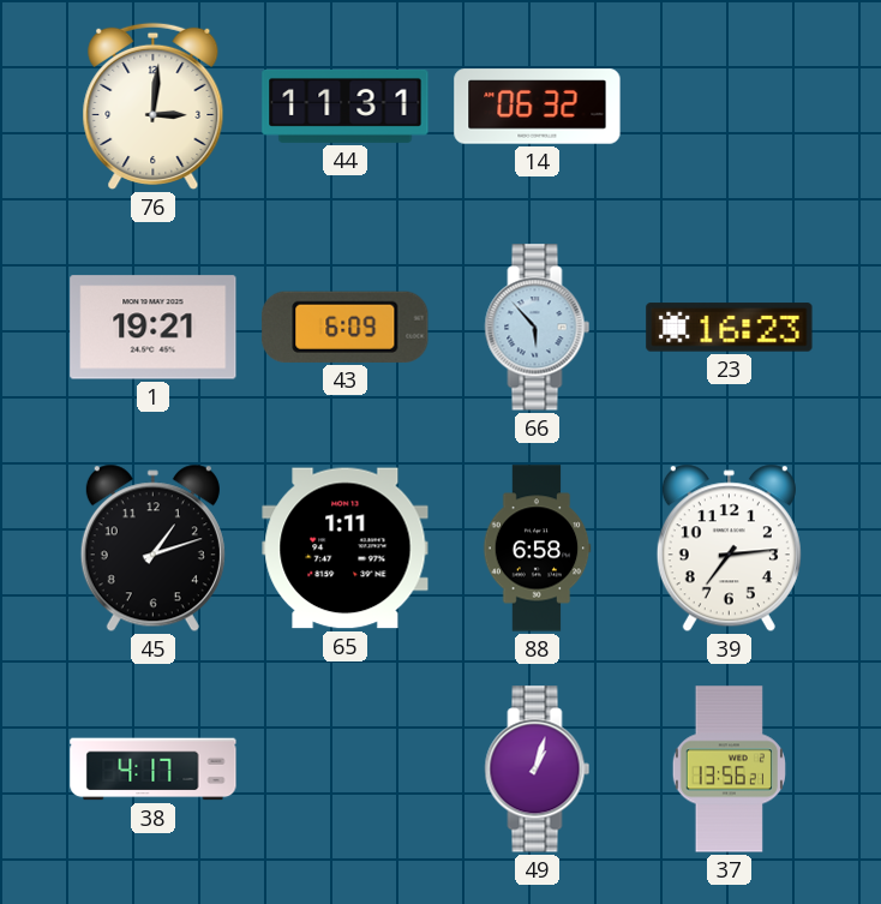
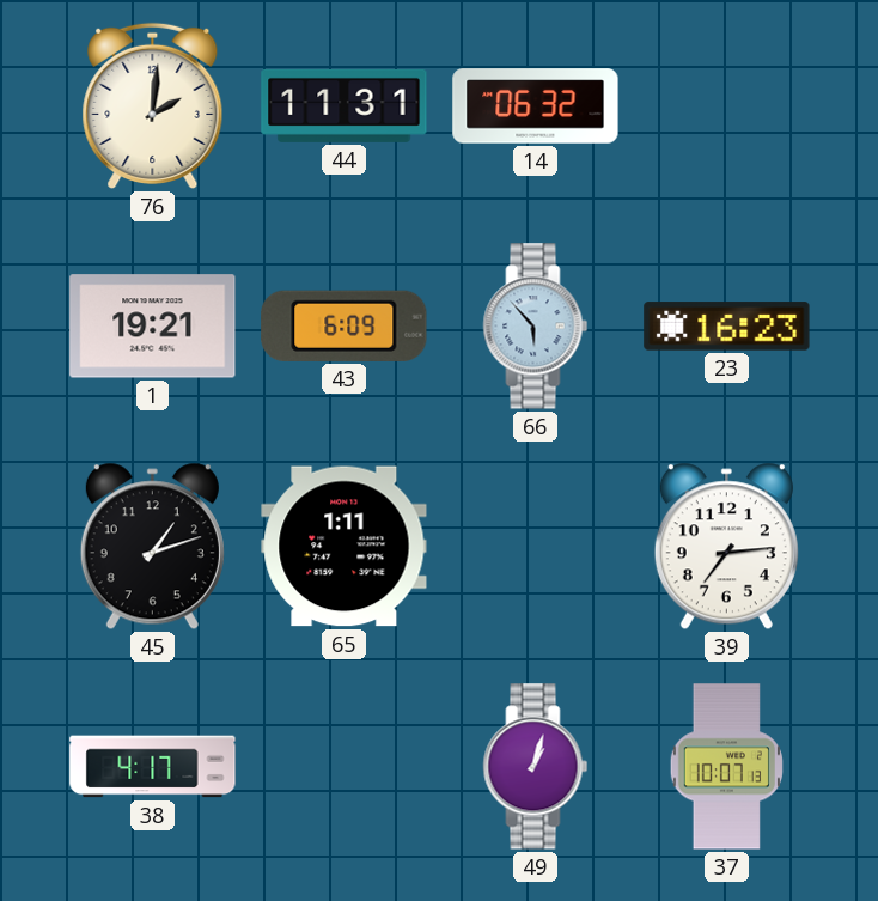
76: 3:01 -> 2:01
88: 6:58 -> none
37: 13:56 -> 10:07
